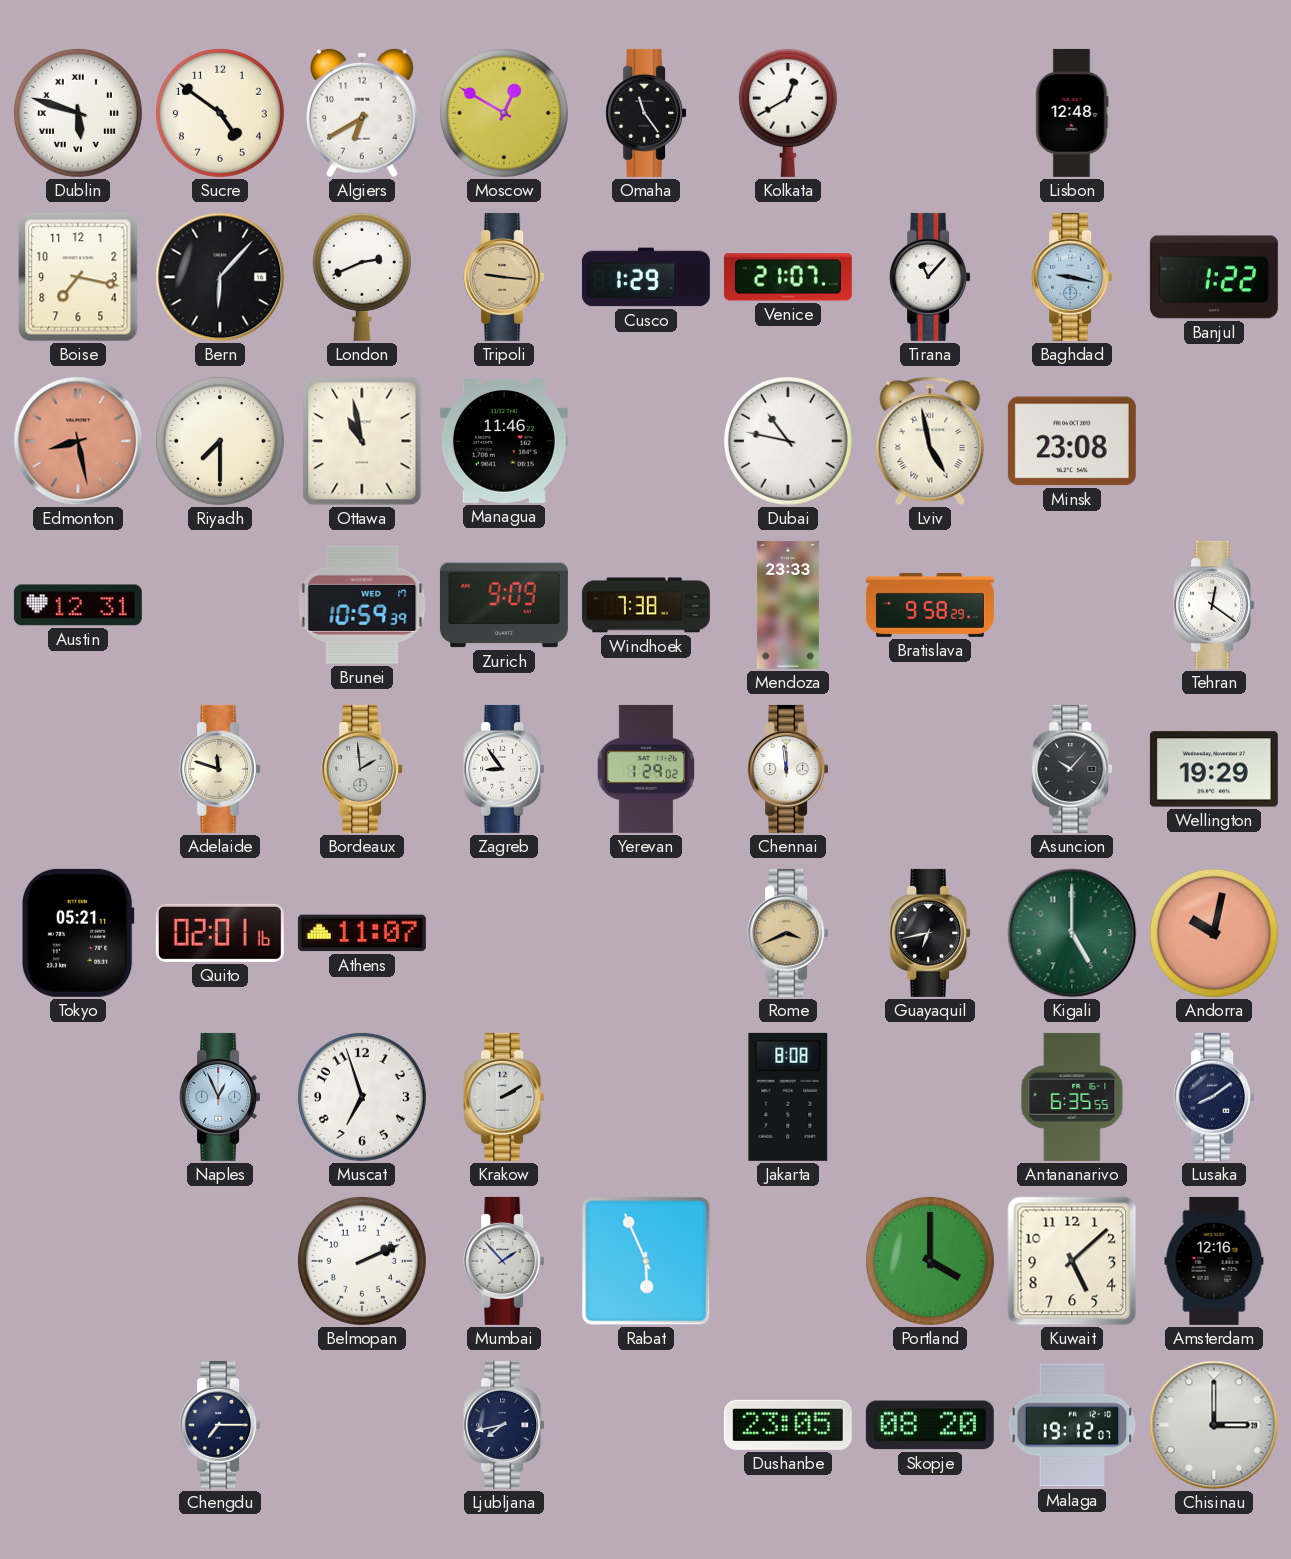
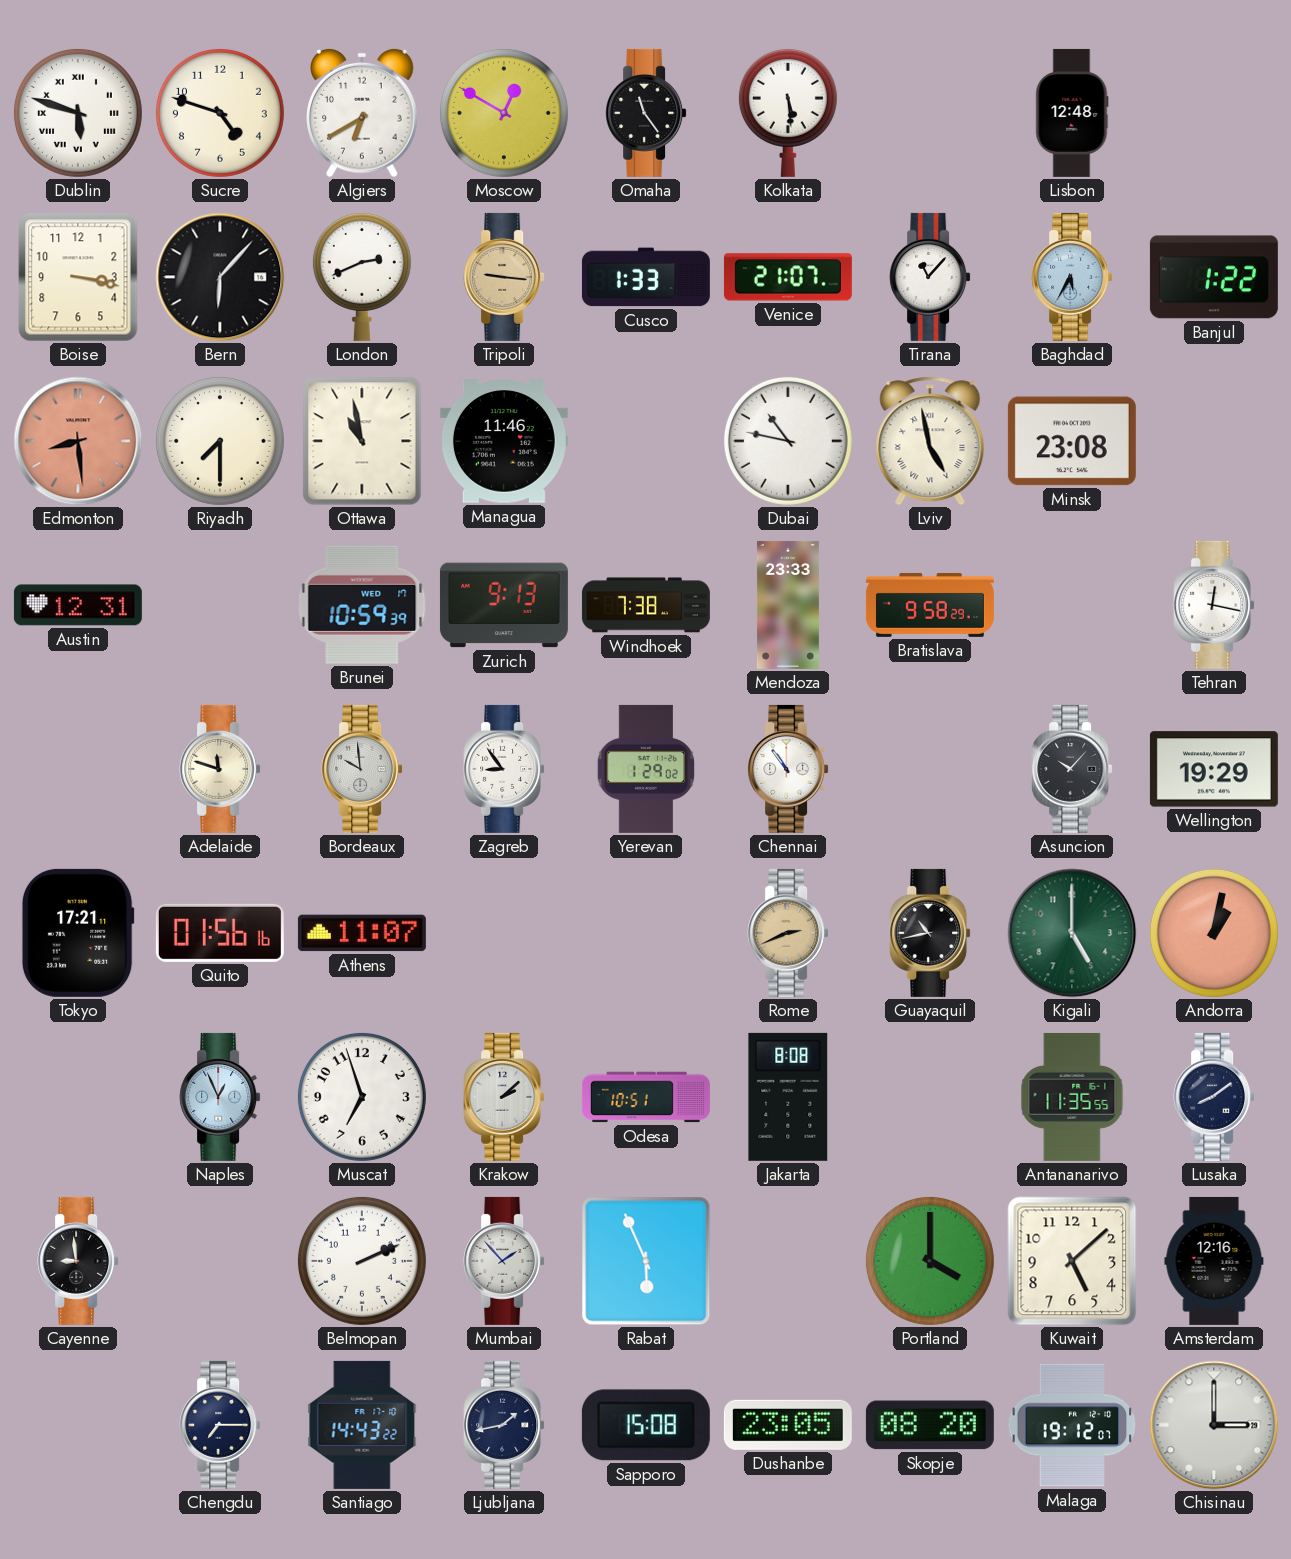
Sucre: 4:51 -> 4:48
Kolkata: 12:40 -> 5:29
Boise: 7:17 -> 3:17
Cusco: 1:29 -> 1:33
Baghdad: 9:17 -> 5:35
Edmonton: 8:28 -> 8:29
Zurich: 9:09 -> 9:13
Tehran: 12:21 -> 12:17
Bordeaux: 1:59 -> 9:59
Chennai: 11:59 -> 10:54
Tokyo: 05:21 -> 17:21
Quito: 02:01 -> 01:56
Rome: 3:41 -> 2:41
Guayaquil: 6:43 -> 10:43
Andorra: 10:02 -> 1:02
Krakow: 2:10 -> 2:08
Odesa: none -> 10:51
Antananarivo: 6:35 -> 11:35
Cayenne: none -> 8:59
Santiago: none -> 14:43
Ljubljana: 7:43 -> 1:43
Sapporo: none -> 15:08
